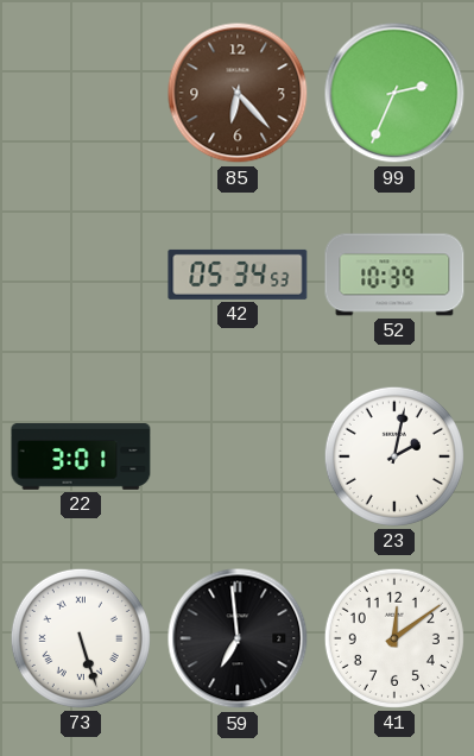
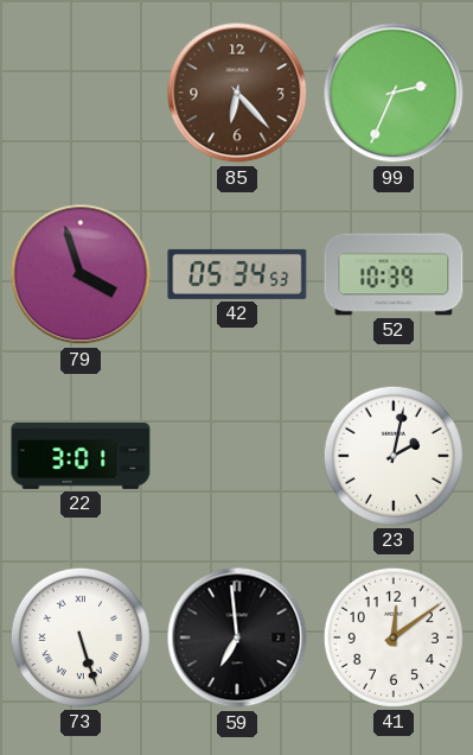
79: none -> 3:57
